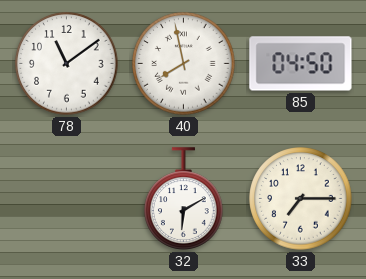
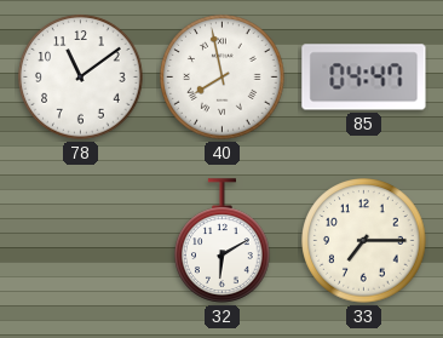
85: 04:50 -> 04:47
